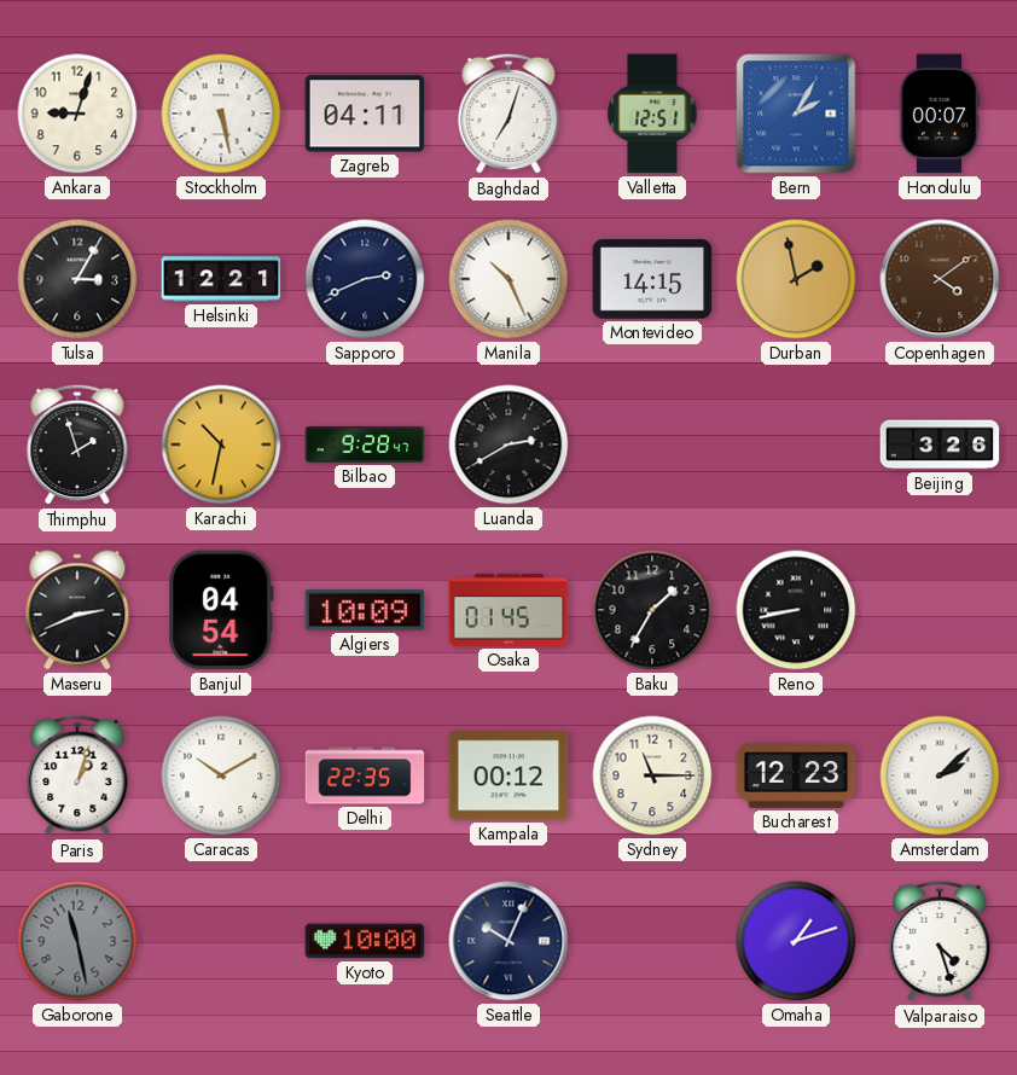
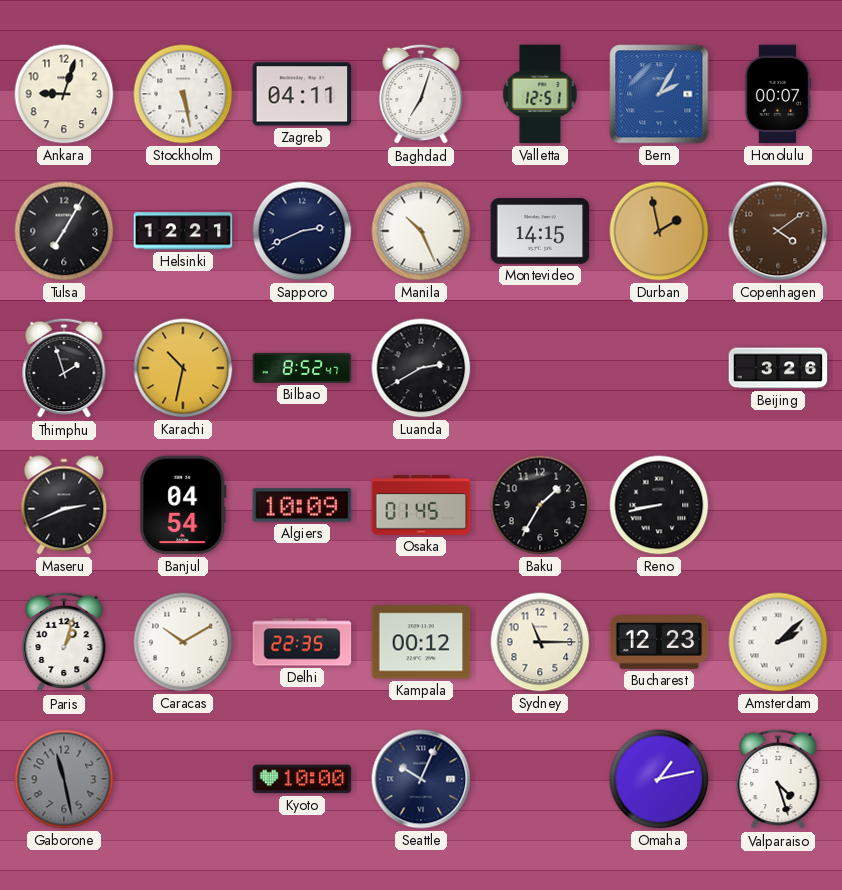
Tulsa: 3:05 -> 7:05
Bilbao: 9:28 -> 8:52
Omaha: 1:12 -> 1:13
